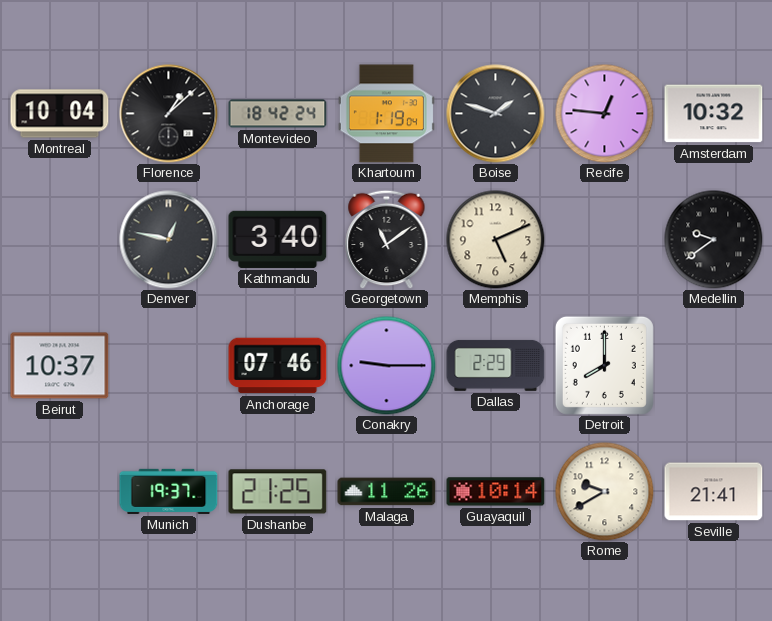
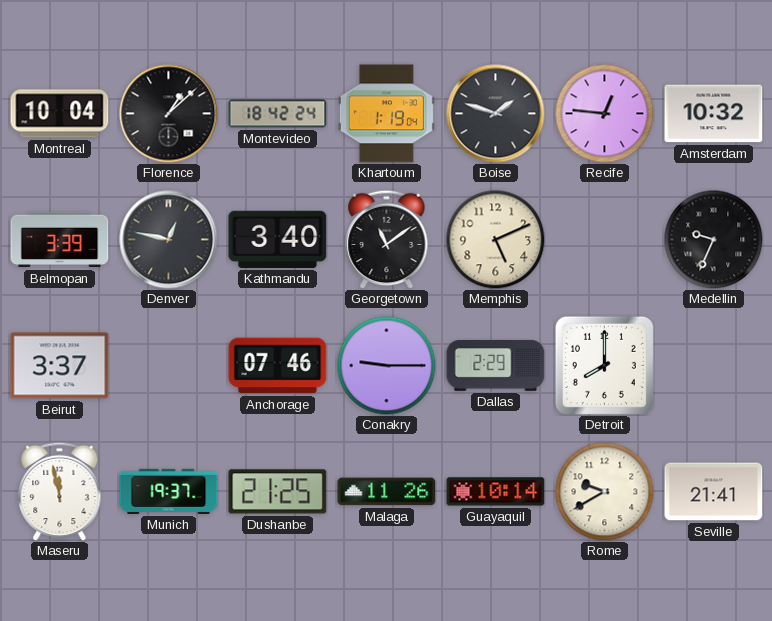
Belmopan: none -> 3:39
Medellin: 9:39 -> 9:34
Beirut: 10:37 -> 3:37
Maseru: none -> 11:58
